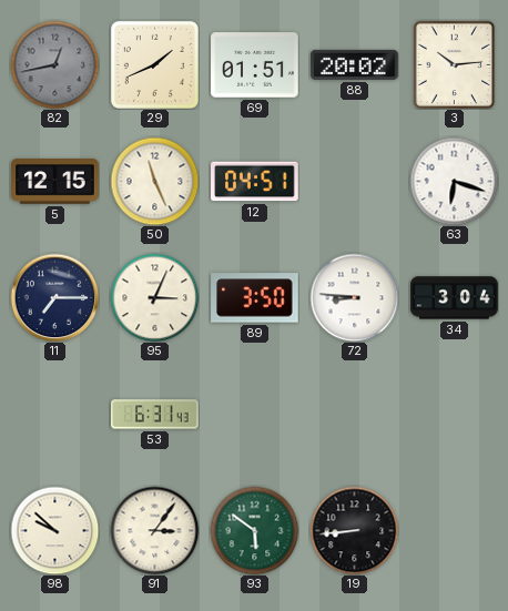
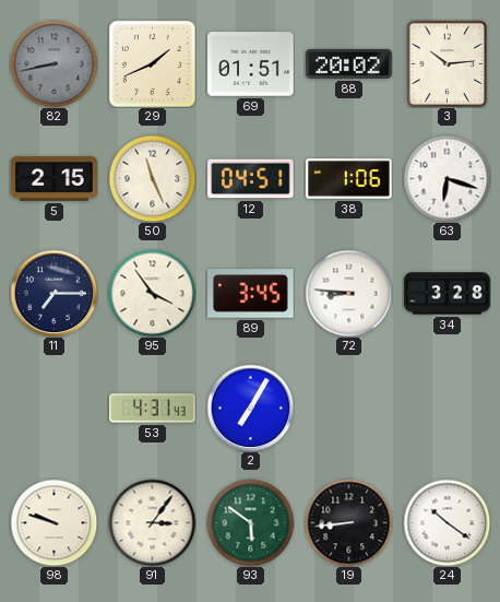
82: 12:43 -> 8:43
5: 12:15 -> 2:15
38: none -> 1:06
95: 3:04 -> 3:54
89: 3:50 -> 3:45
34: 3:04 -> 3:28
53: 6:31 -> 4:31
2: none -> 7:05
98: 9:52 -> 9:48
24: none -> 10:21
